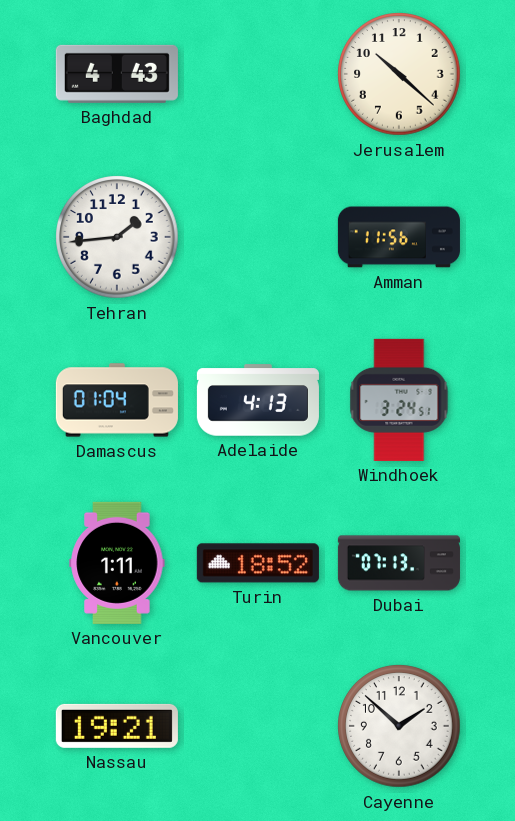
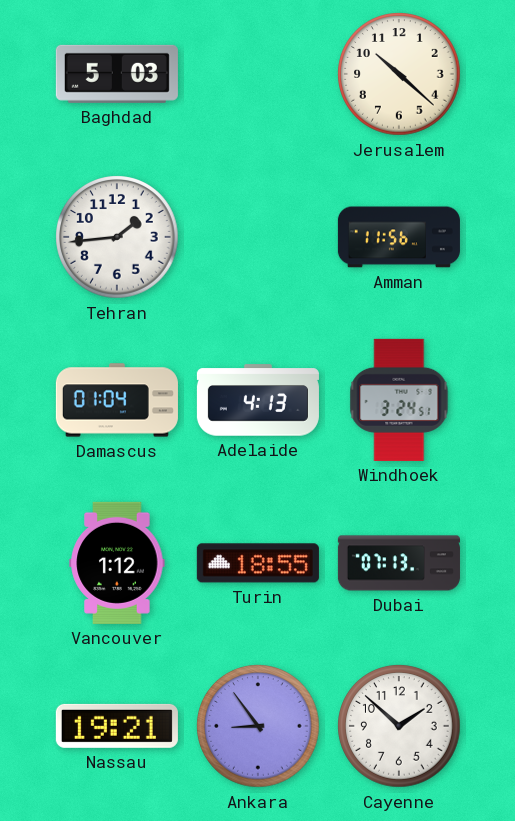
Baghdad: 4:43 -> 5:03
Vancouver: 1:11 -> 1:12
Turin: 18:52 -> 18:55
Ankara: none -> 8:54
